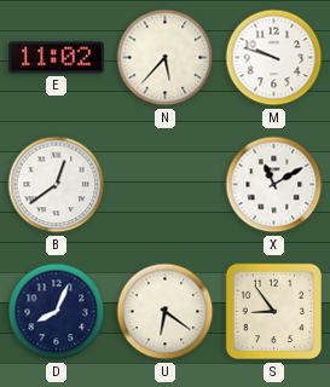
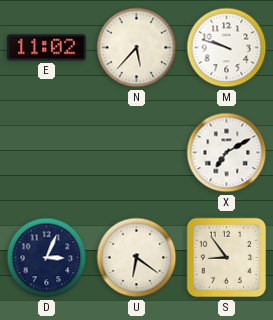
B: 12:39 -> none
X: 11:10 -> 7:10
D: 8:04 -> 3:04
